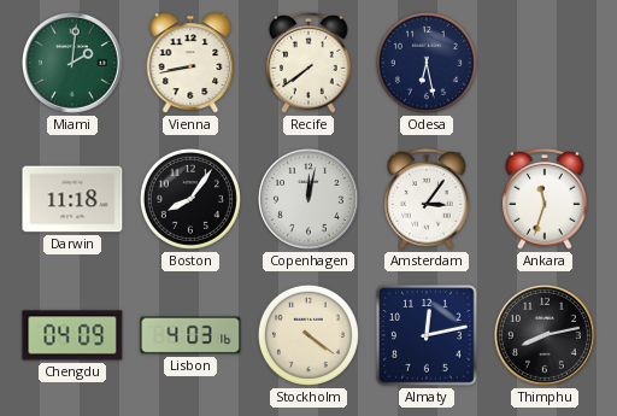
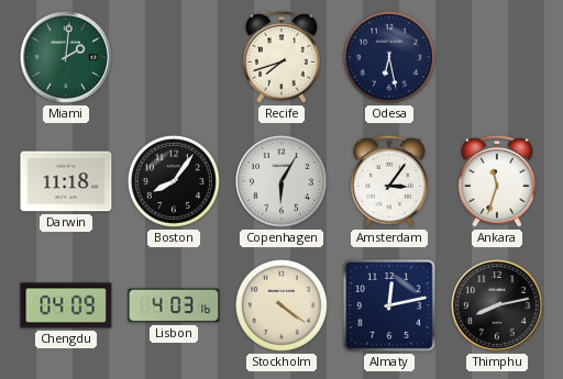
Vienna: 8:43 -> none
Recife: 7:39 -> 7:42
Copenhagen: 12:02 -> 6:05
